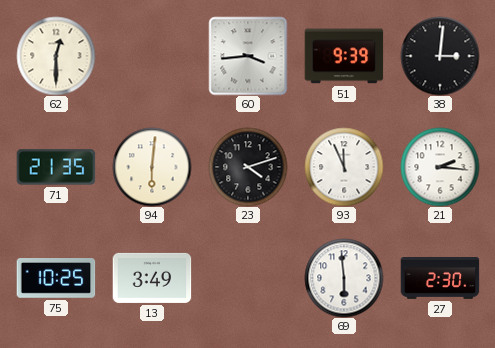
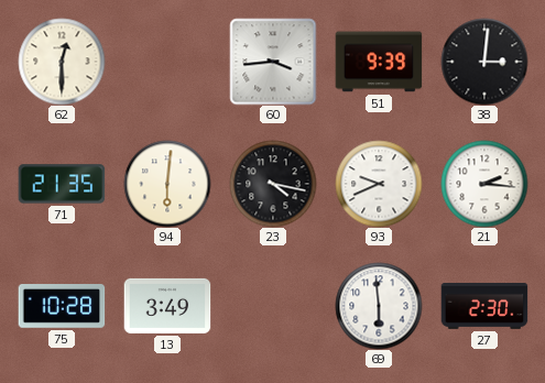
23: 4:12 -> 4:17
93: 11:56 -> 9:41
75: 10:25 -> 10:28
